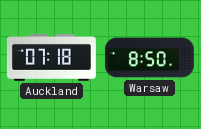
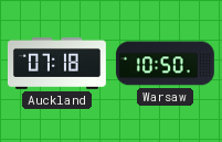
Warsaw: 8:50 -> 10:50
